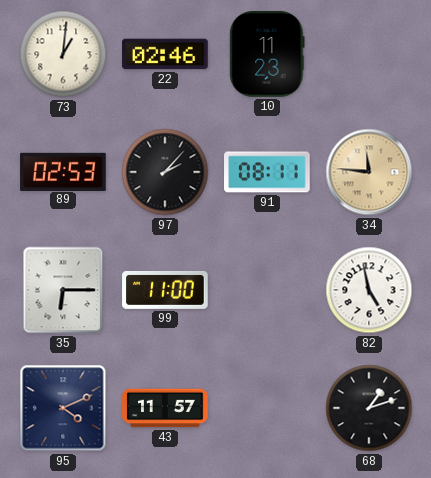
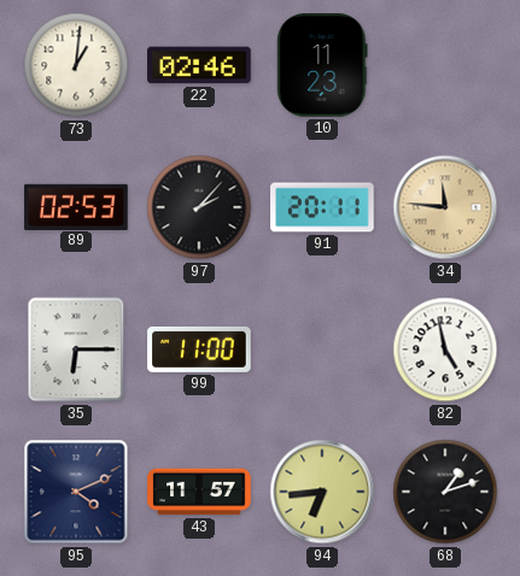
91: 08:11 -> 20:11
94: none -> 6:44
